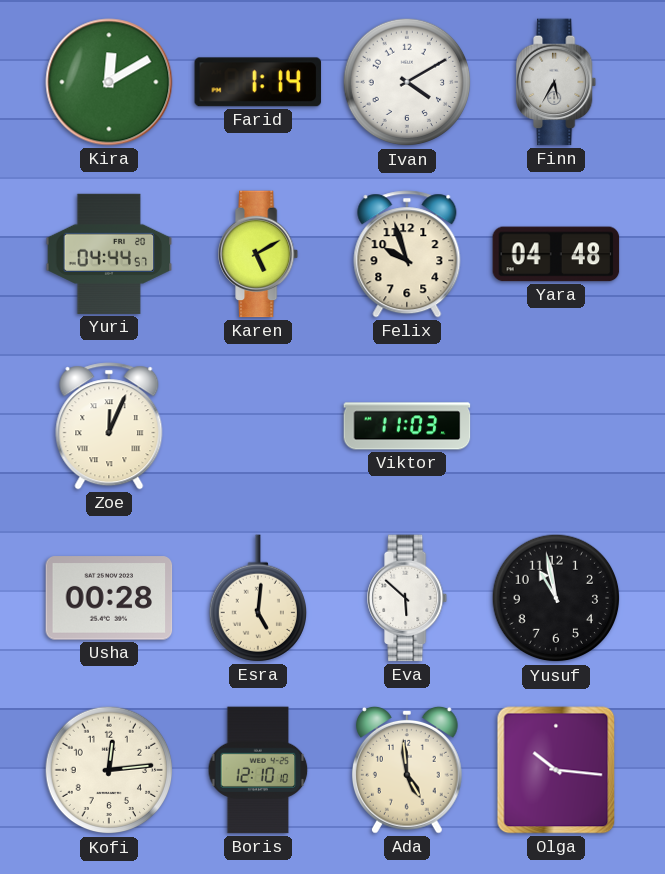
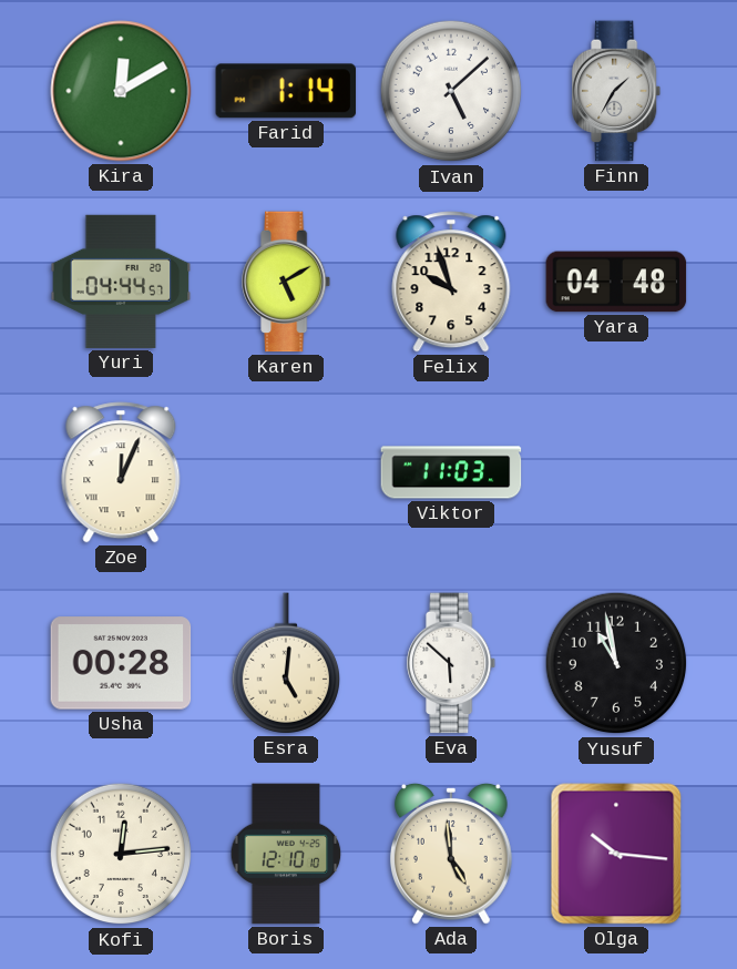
Ivan: 4:10 -> 5:08
Finn: 5:35 -> 1:35
